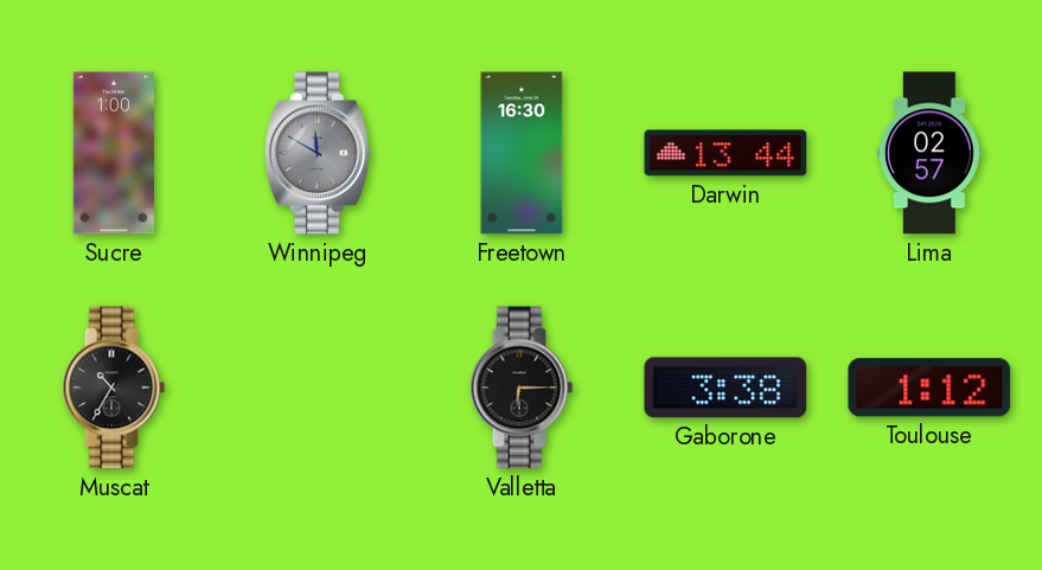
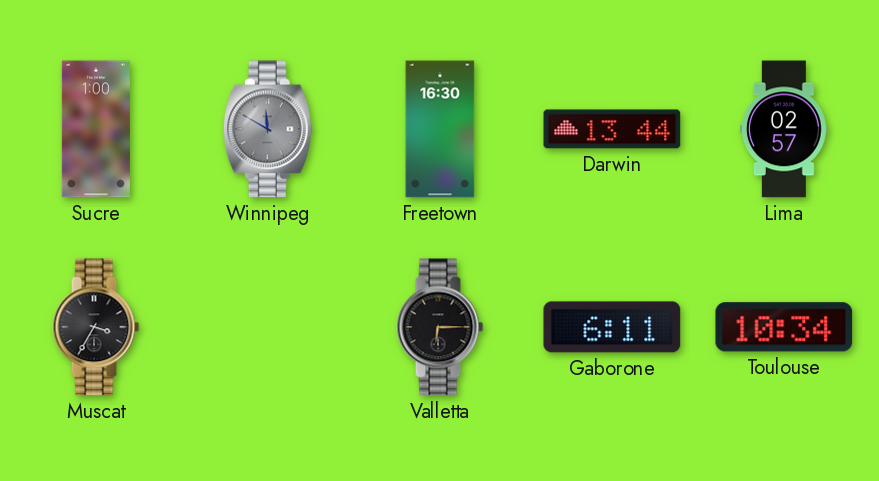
Muscat: 10:35 -> 3:35
Gaborone: 3:38 -> 6:11
Toulouse: 1:12 -> 10:34
